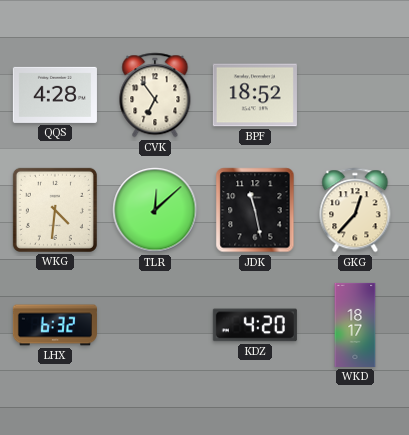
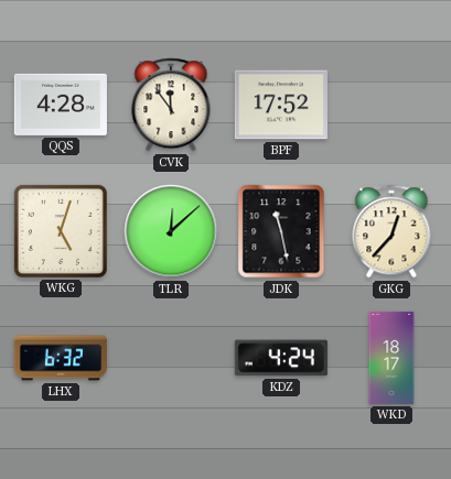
CVK: 6:54 -> 11:54
BPF: 18:52 -> 17:52
WKG: 4:31 -> 5:03
KDZ: 4:20 -> 4:24
